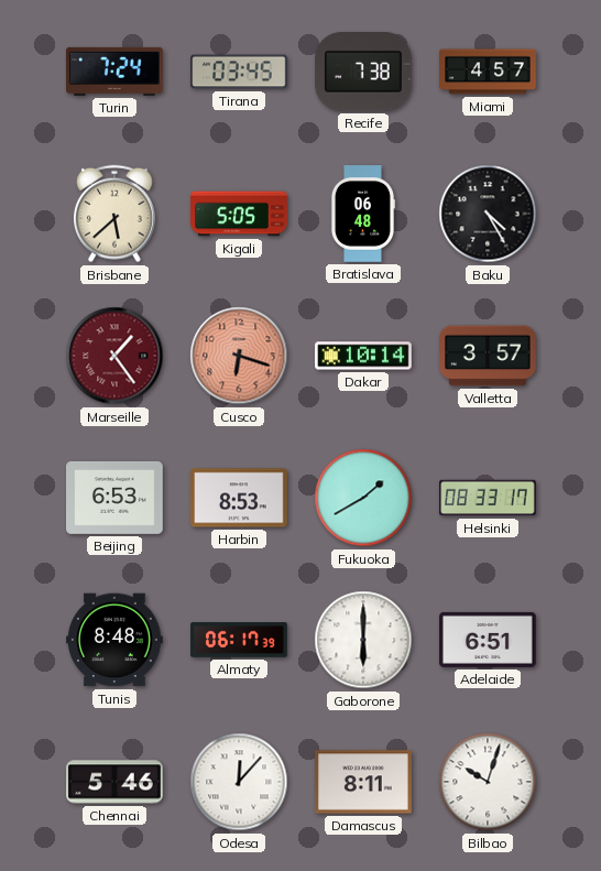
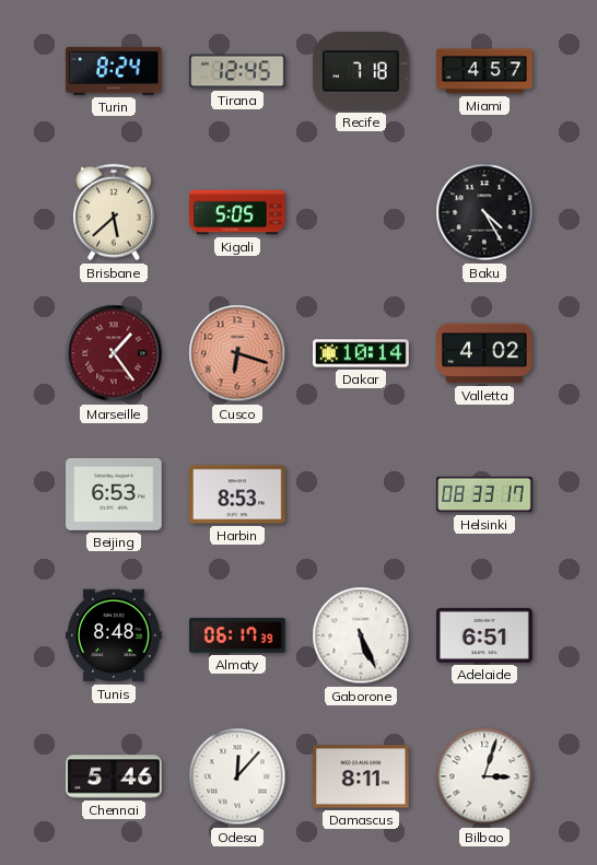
Turin: 7:24 -> 8:24
Tirana: 03:45 -> 12:45
Recife: 7:38 -> 7:18
Bratislava: 06:48 -> none
Valletta: 3:57 -> 4:02
Fukuoka: 1:40 -> none
Gaborone: 6:00 -> 5:26
Bilbao: 10:03 -> 3:03
